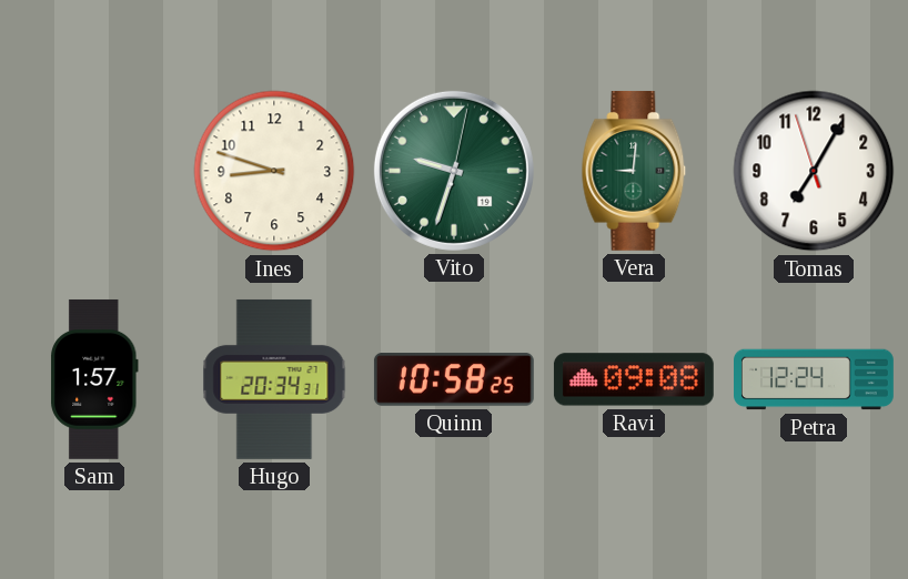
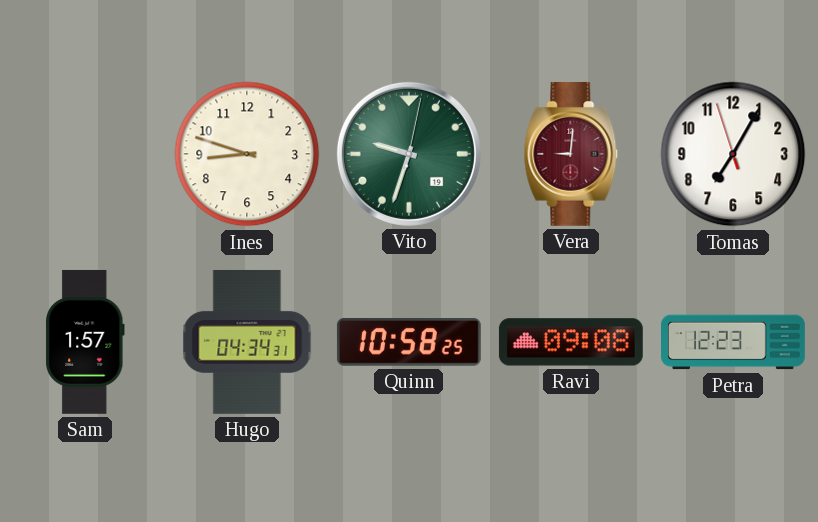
Vera dial: green -> burgundy
Hugo: 20:34 -> 04:34
Petra: 12:24 -> 12:23
